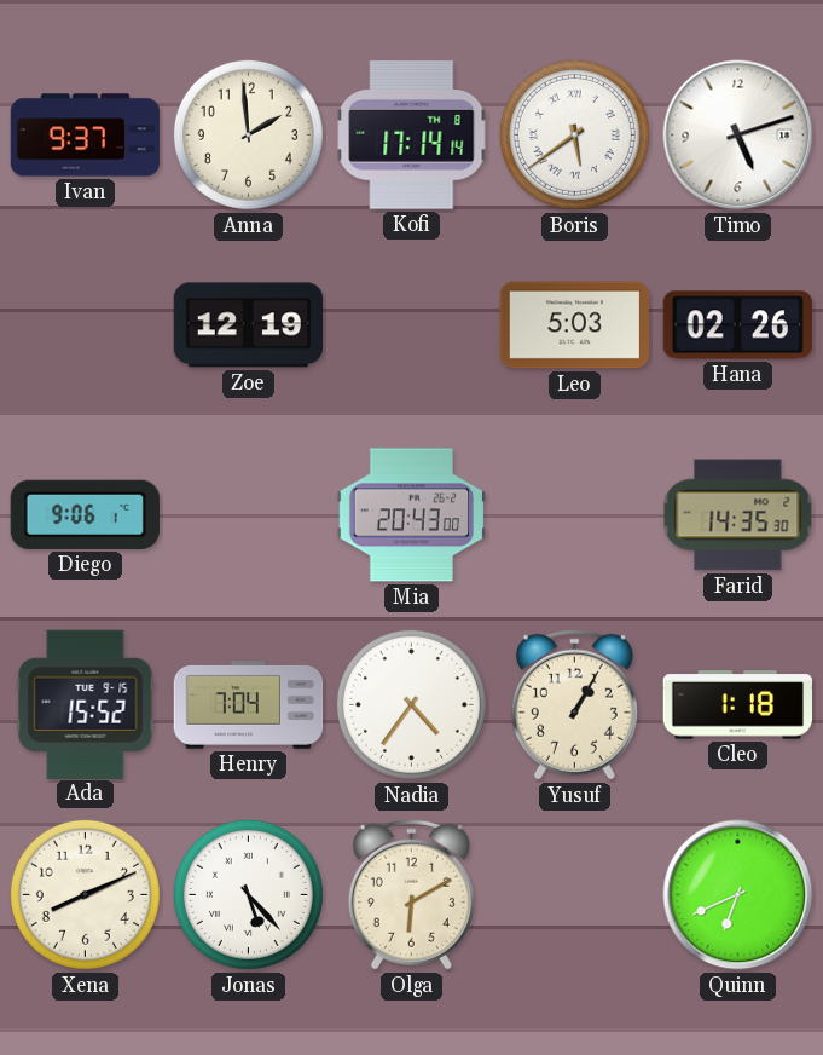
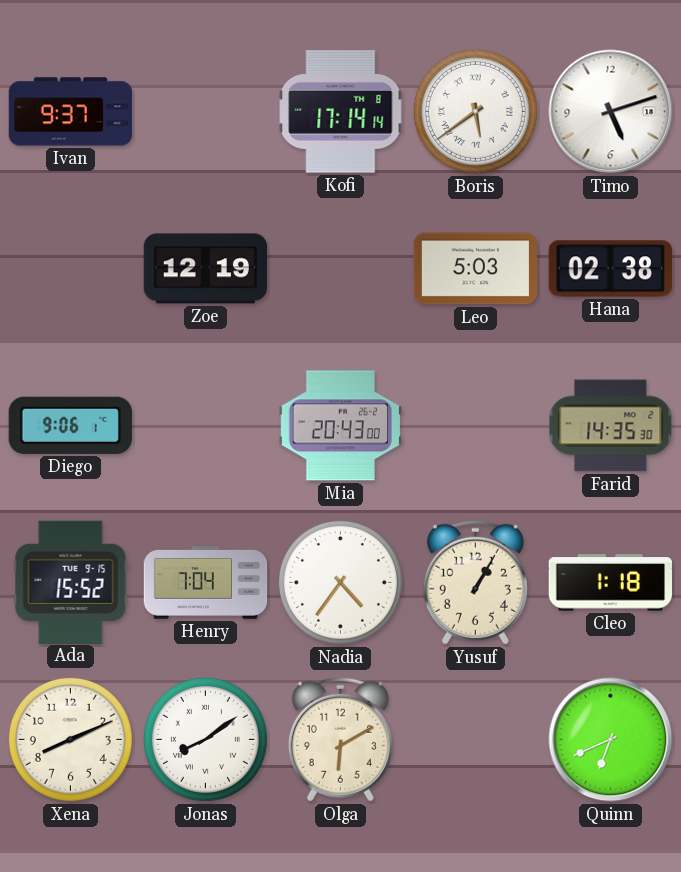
Anna: 1:59 -> none
Hana: 02:26 -> 02:38
Jonas: 5:23 -> 8:09
